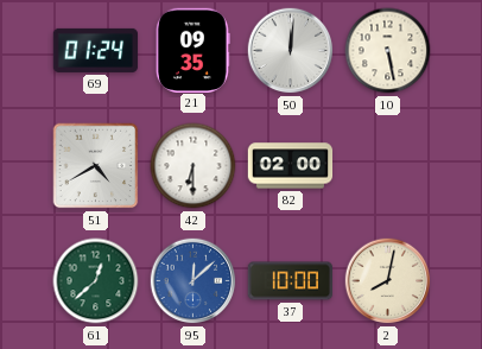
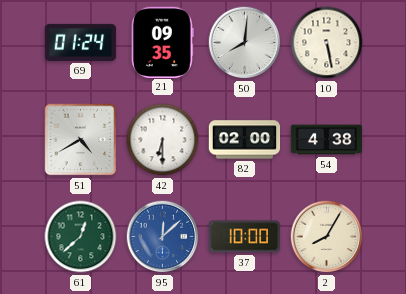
50: 12:01 -> 8:01
54: none -> 4:38
2: 8:02 -> 8:05
